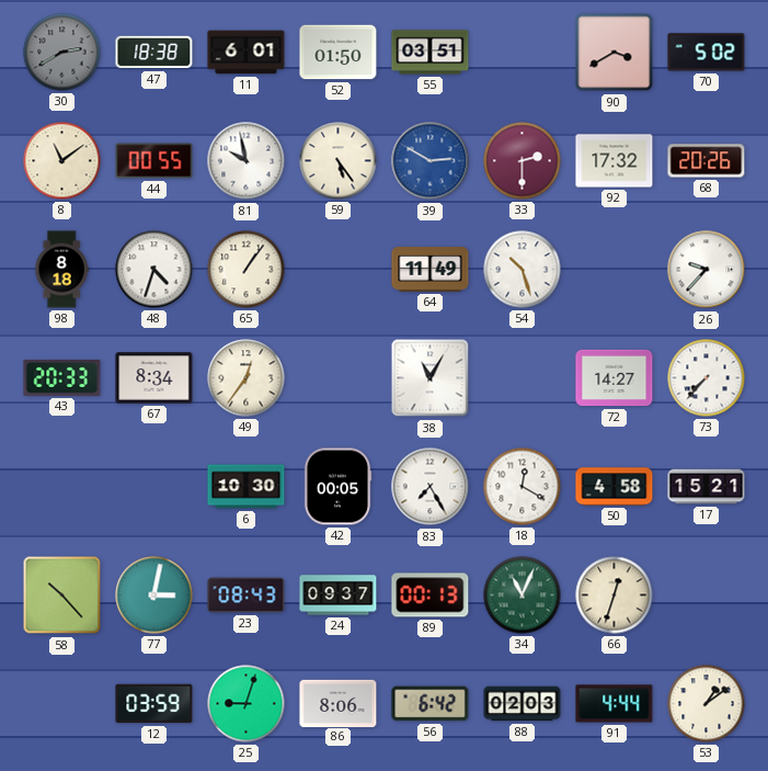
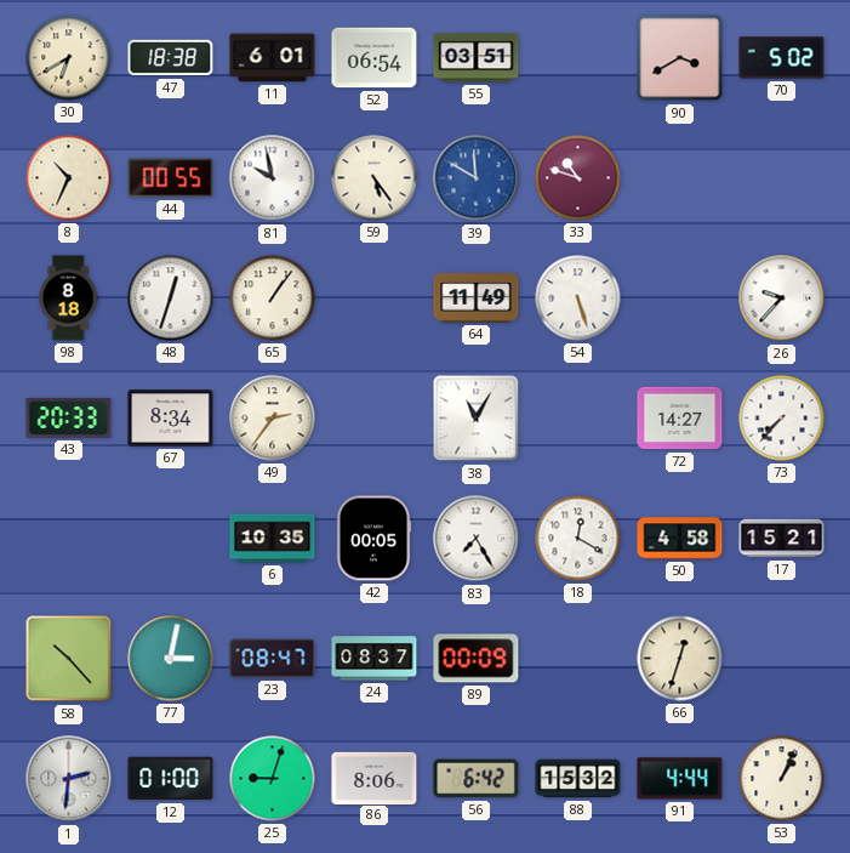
30: 2:40 -> 6:40
30 dial: grey -> cream
52: 01:50 -> 06:54
8: 11:09 -> 10:34
39: 2:50 -> 11:50
33: 2:30 -> 10:48
92: 17:32 -> none
68: 20:26 -> none
48: 4:33 -> 12:33
54: 10:27 -> 5:27
49: 12:36 -> 2:36
6: 10:30 -> 10:35
23: 08:43 -> 08:47
24: 09:37 -> 08:37
89: 00:13 -> 00:09
34: 11:04 -> none
1: none -> 2:31
12: 03:59 -> 01:00
88: 02:03 -> 15:32
53: 1:09 -> 1:04
